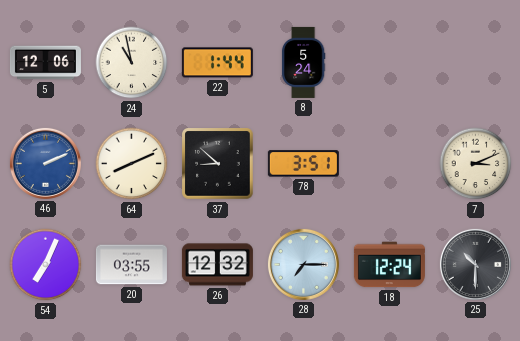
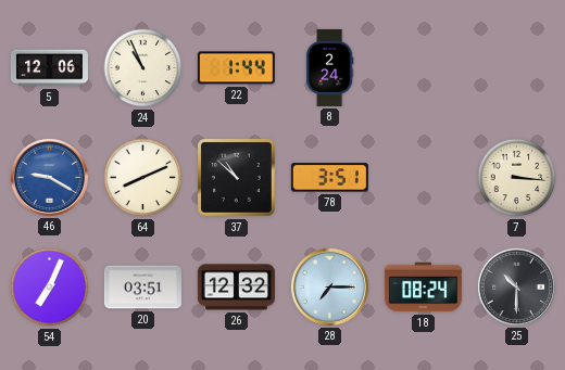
24: 10:58 -> 10:56
8: 5:24 -> 2:24
46: 2:11 -> 9:20
37: 8:52 -> 10:52
7: 3:11 -> 3:16
20: 03:55 -> 03:51
18: 12:24 -> 08:24
